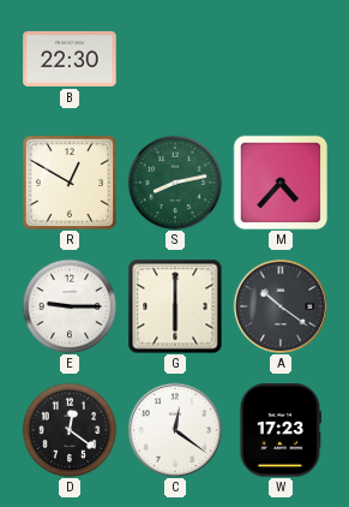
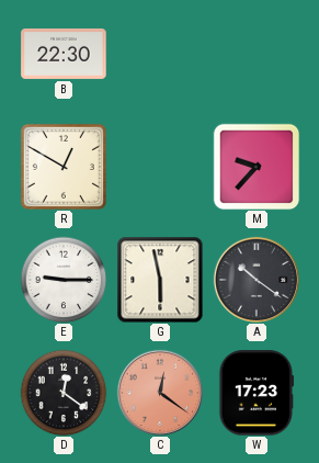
S: 8:13 -> none
M: 4:37 -> 9:37
G: 6:00 -> 5:58
C dial: white -> salmon
